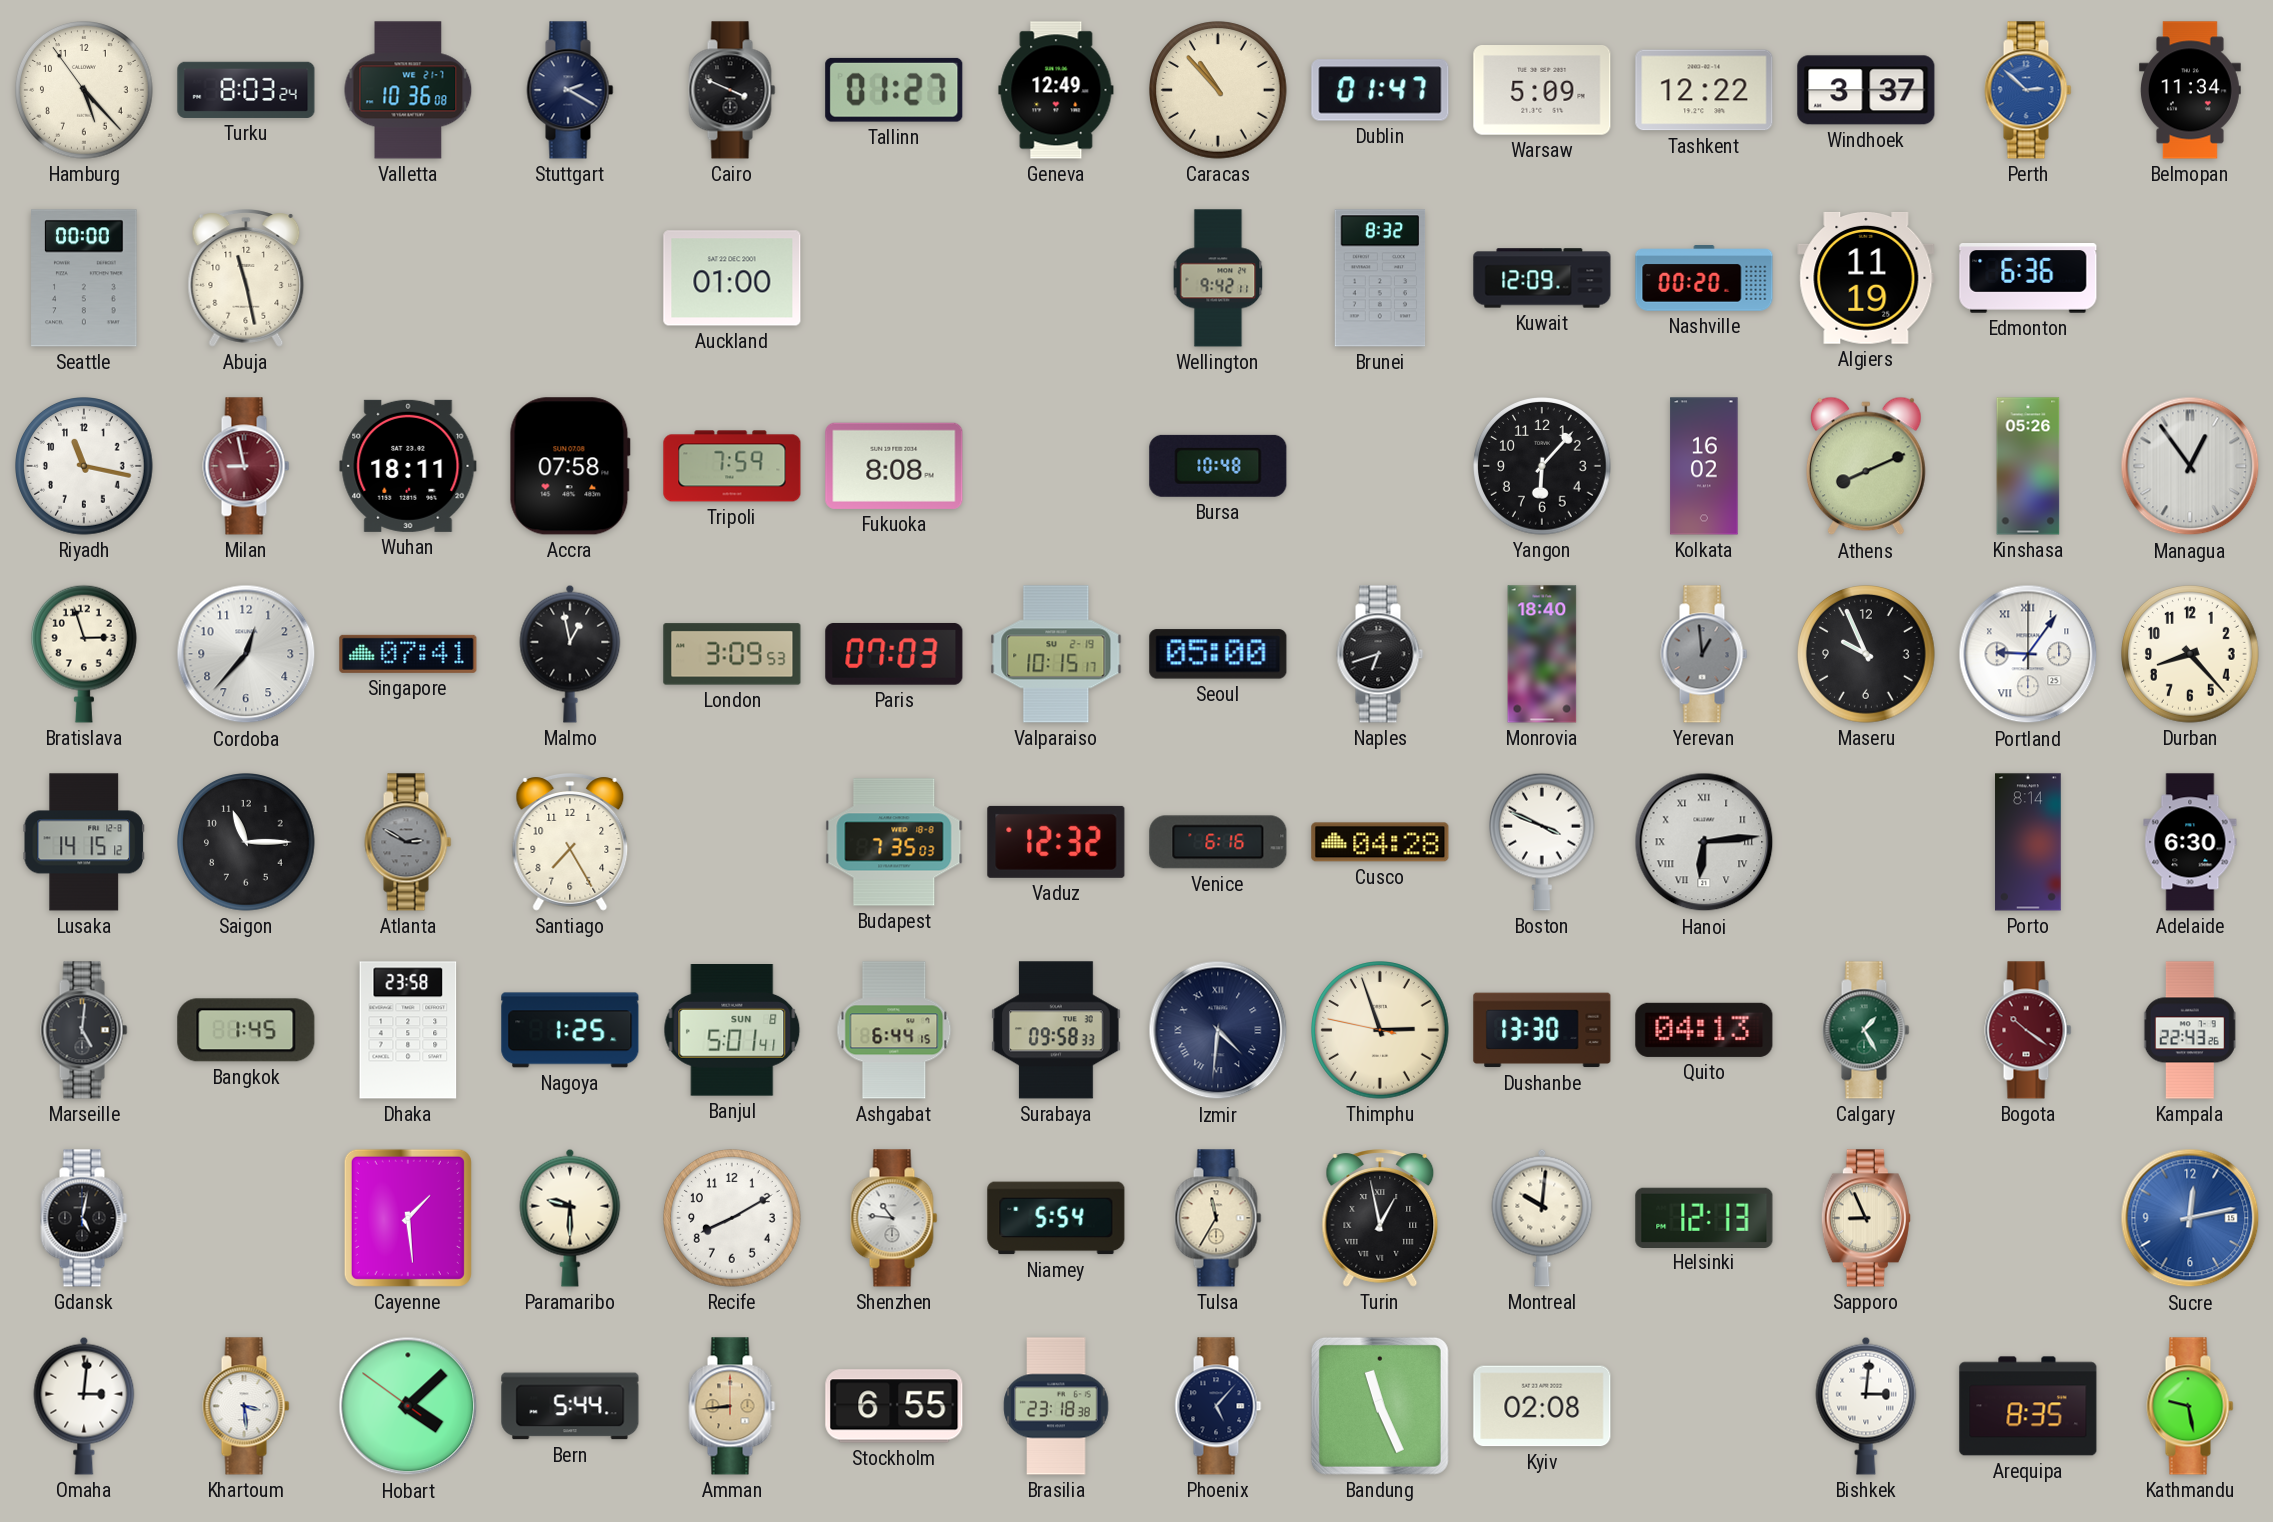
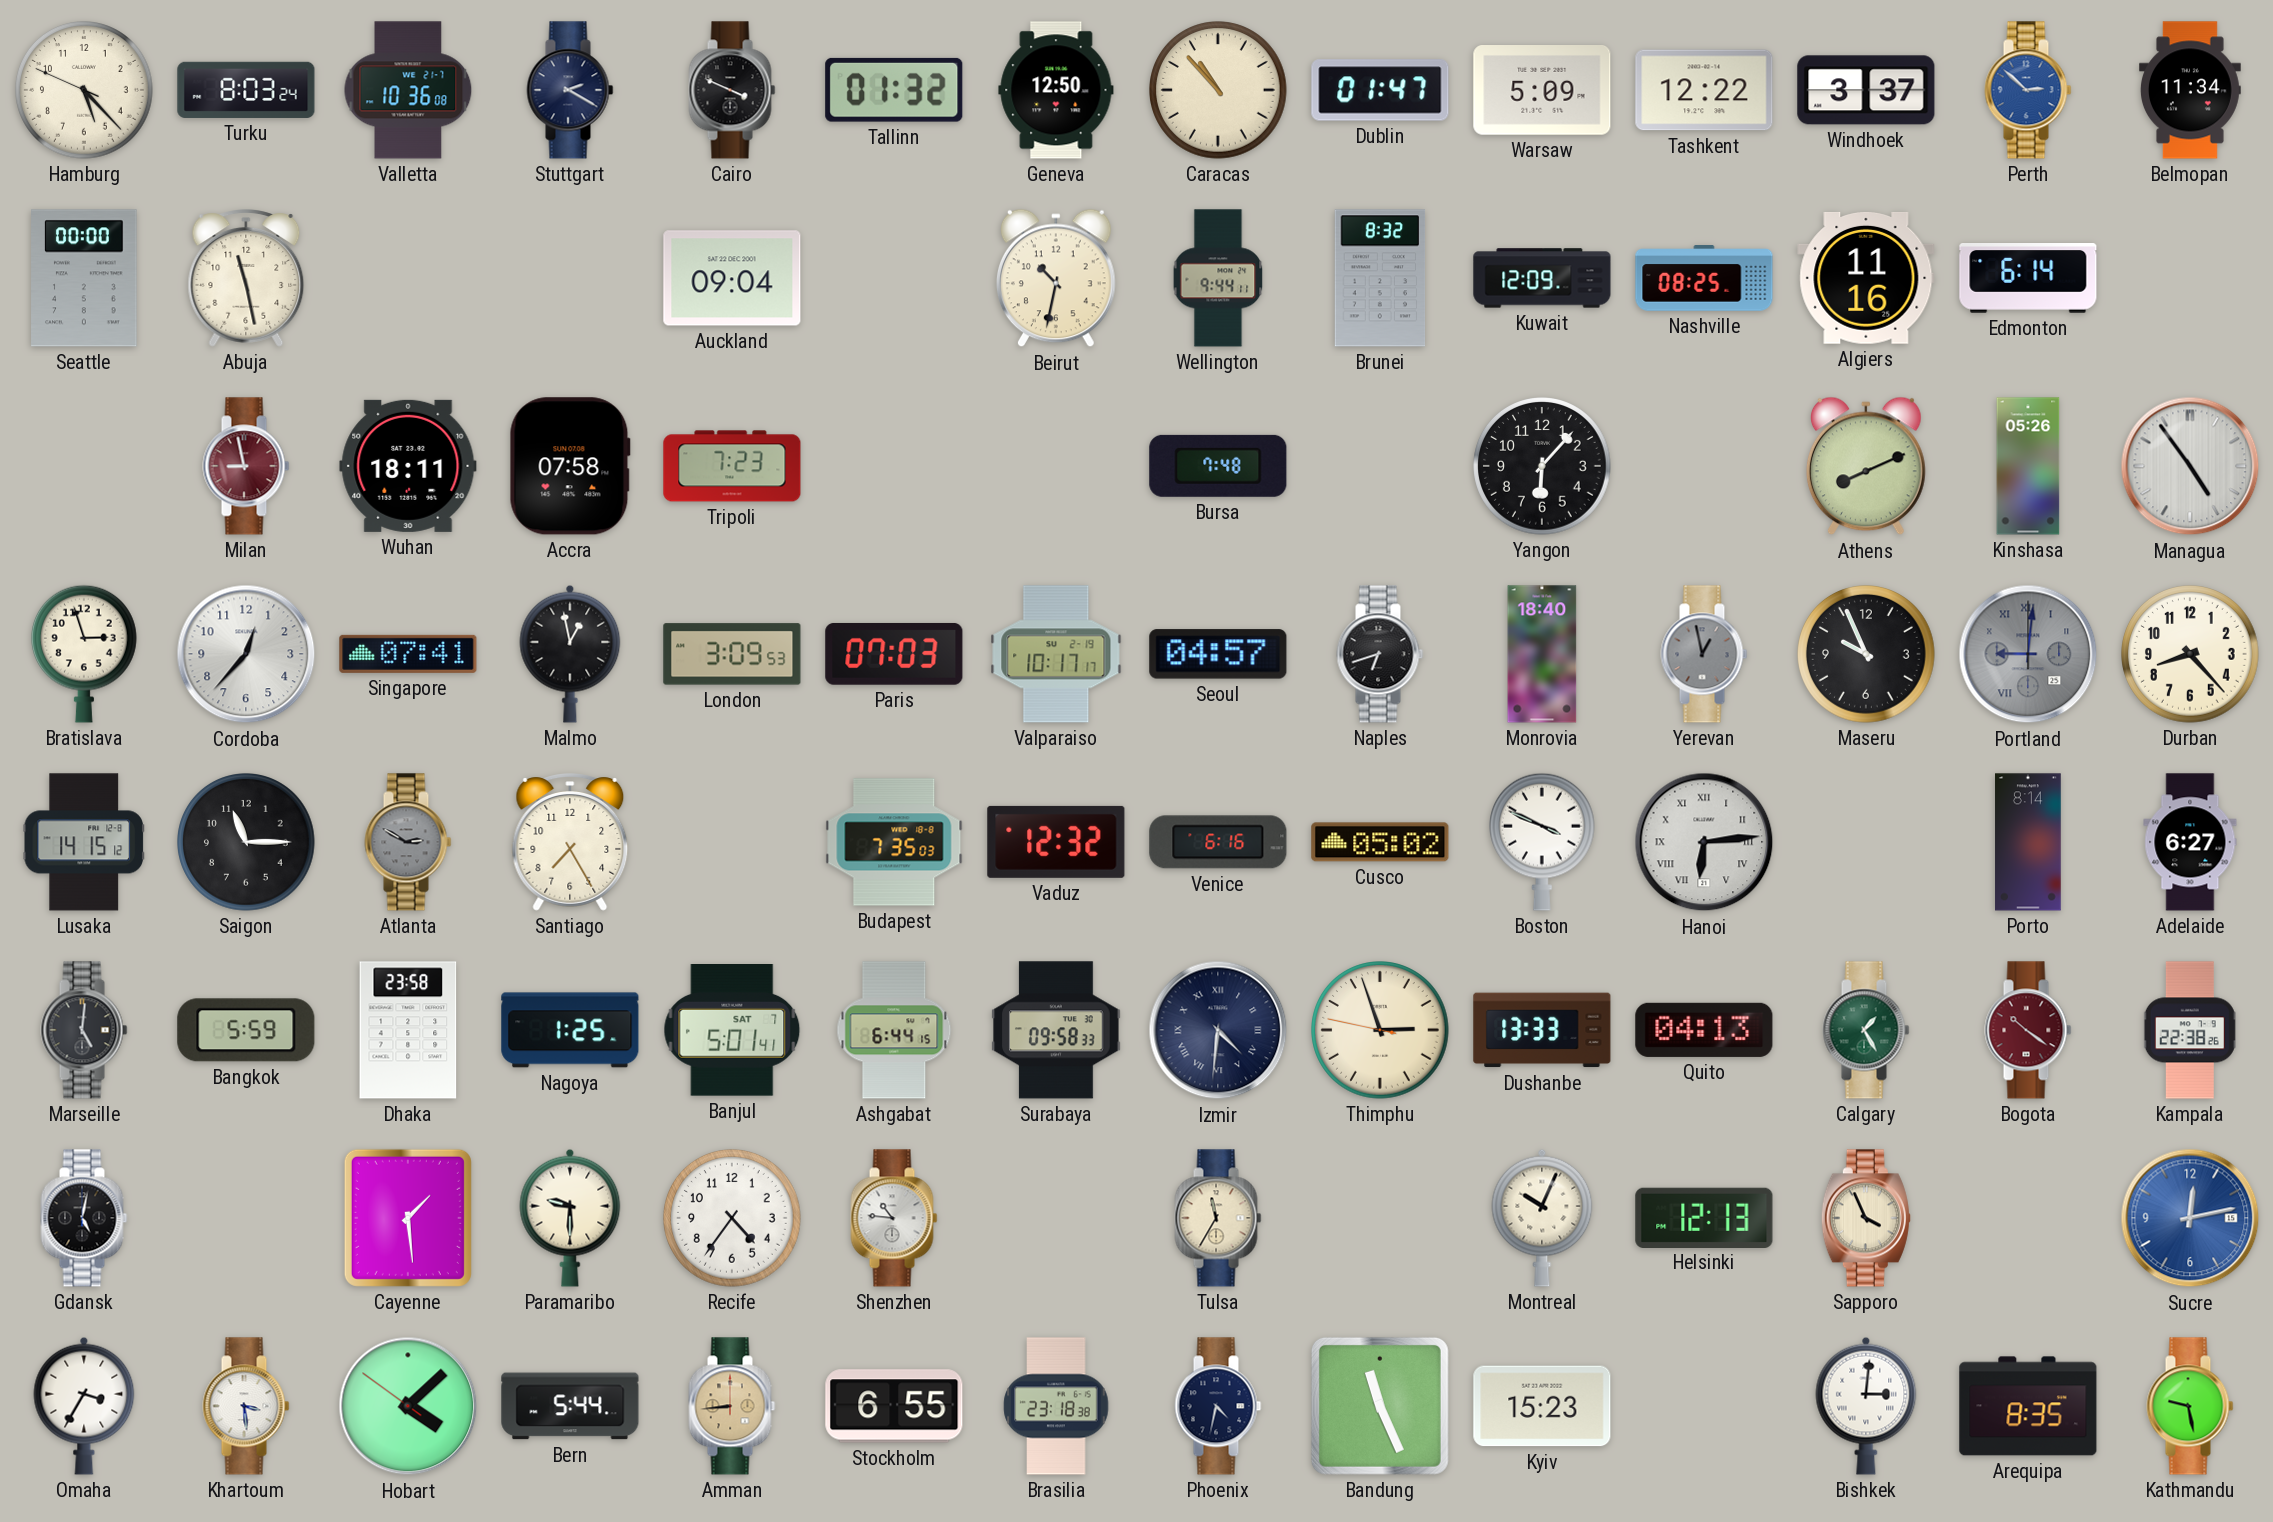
Hamburg: 5:22:54 -> 5:22:49
Tallinn: 01:27 -> 01:32
Geneva: 12:49 -> 12:50
Auckland: 01:00 -> 09:04
Beirut: none -> 10:32
Wellington: 9:42 -> 9:44
Nashville: 00:20 -> 08:25
Algiers: 11:19 -> 11:16
Edmonton: 6:36 -> 6:14
Riyadh: 11:17 -> none
Tripoli: 7:59 -> 7:23
Fukuoka: 8:08 -> none
Bursa: 10:48 -> 7:48
Kolkata: 16:02 -> none
Managua: 12:54 -> 4:54
Valparaiso: 10:15 -> 10:17
Seoul: 05:00 -> 04:57
Yerevan: 12:59 -> 12:58
Portland: 9:06 -> 9:01
Portland dial: white -> grey
Cusco: 04:28 -> 05:02
Adelaide: 6:30 -> 6:27
Bangkok: 1:45 -> 5:59
Banjul date: SUN 8 -> SAT 7
Dushanbe: 13:30 -> 13:33
Kampala: 22:43 -> 22:38
Recife: 8:10 -> 4:36
Niamey: 5:54 -> none
Turin: 12:58 -> none
Montreal: 10:01 -> 10:04
Sapporo: 8:56 -> 3:56
Omaha: 3:01 -> 3:35
Phoenix: 5:07 -> 4:32
Kyiv: 02:08 -> 15:23
